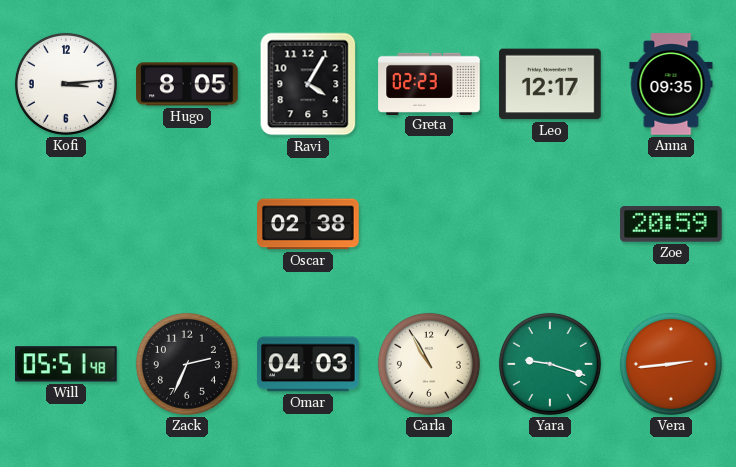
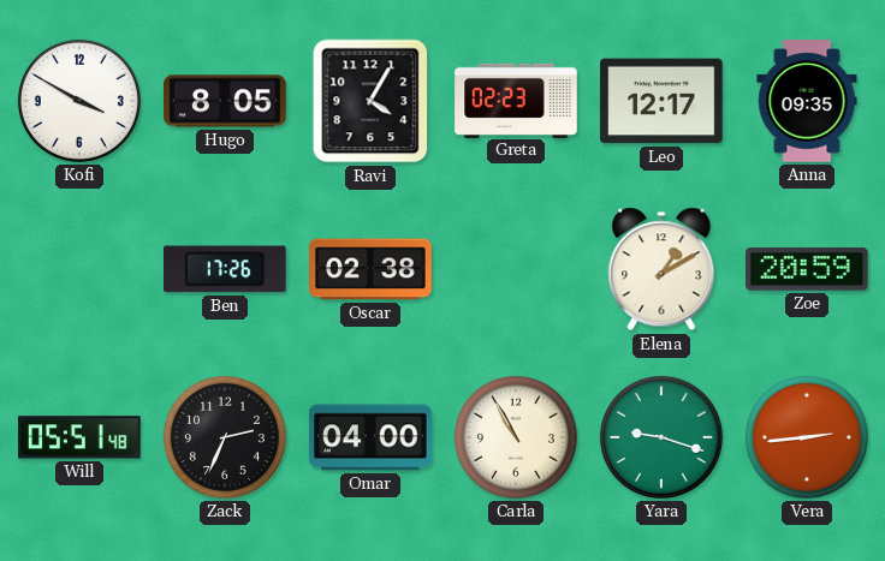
Kofi: 3:14 -> 3:50
Ben: none -> 17:26
Elena: none -> 1:10
Omar: 04:03 -> 04:00
